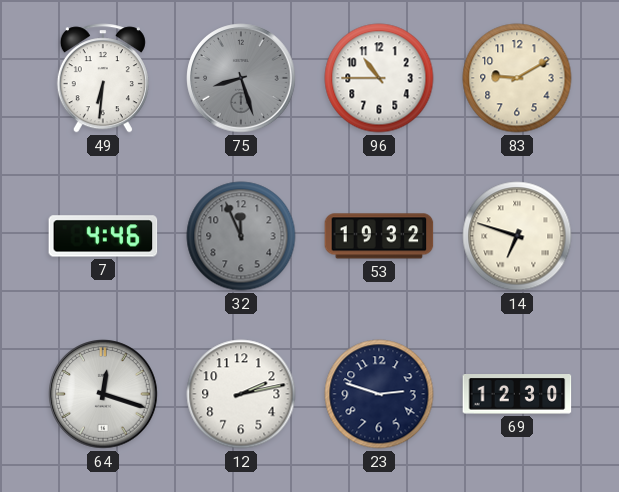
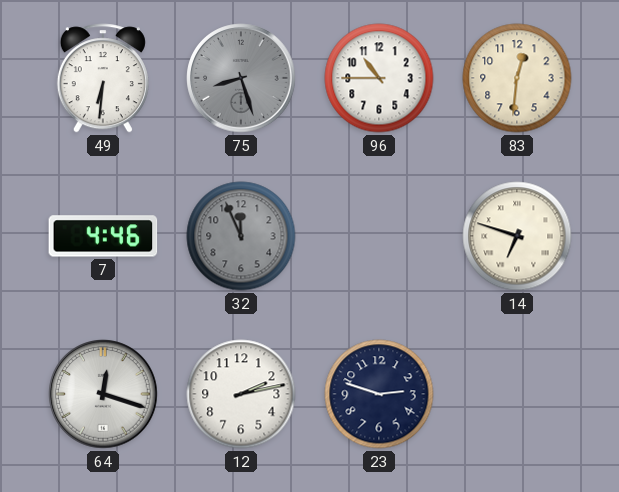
83: 9:10 -> 12:31
53: 19:32 -> none
69: 12:30 -> none
